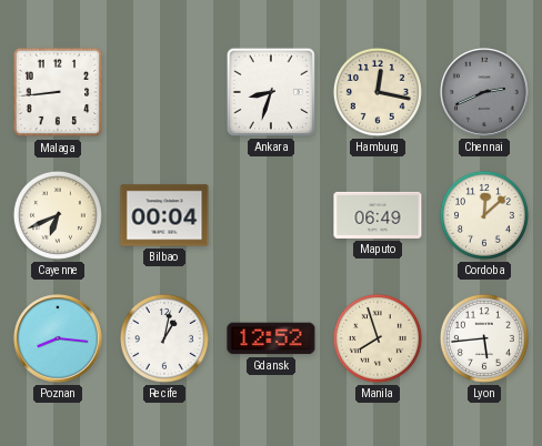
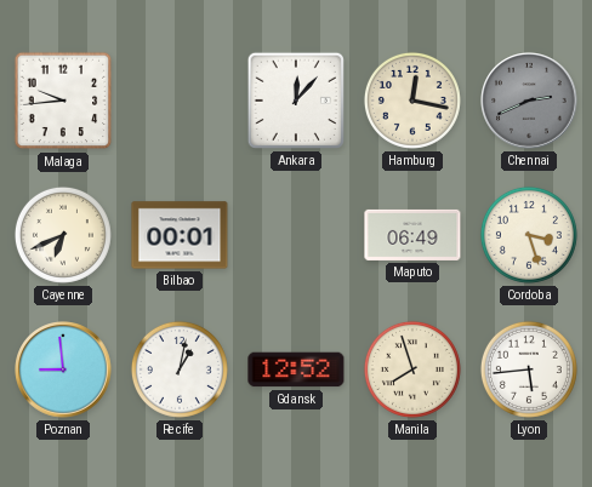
Malaga: 8:44 -> 9:44
Ankara: 8:33 -> 12:07
Bilbao: 00:04 -> 00:01
Cordoba: 12:08 -> 3:27
Poznan: 8:16 -> 8:59
